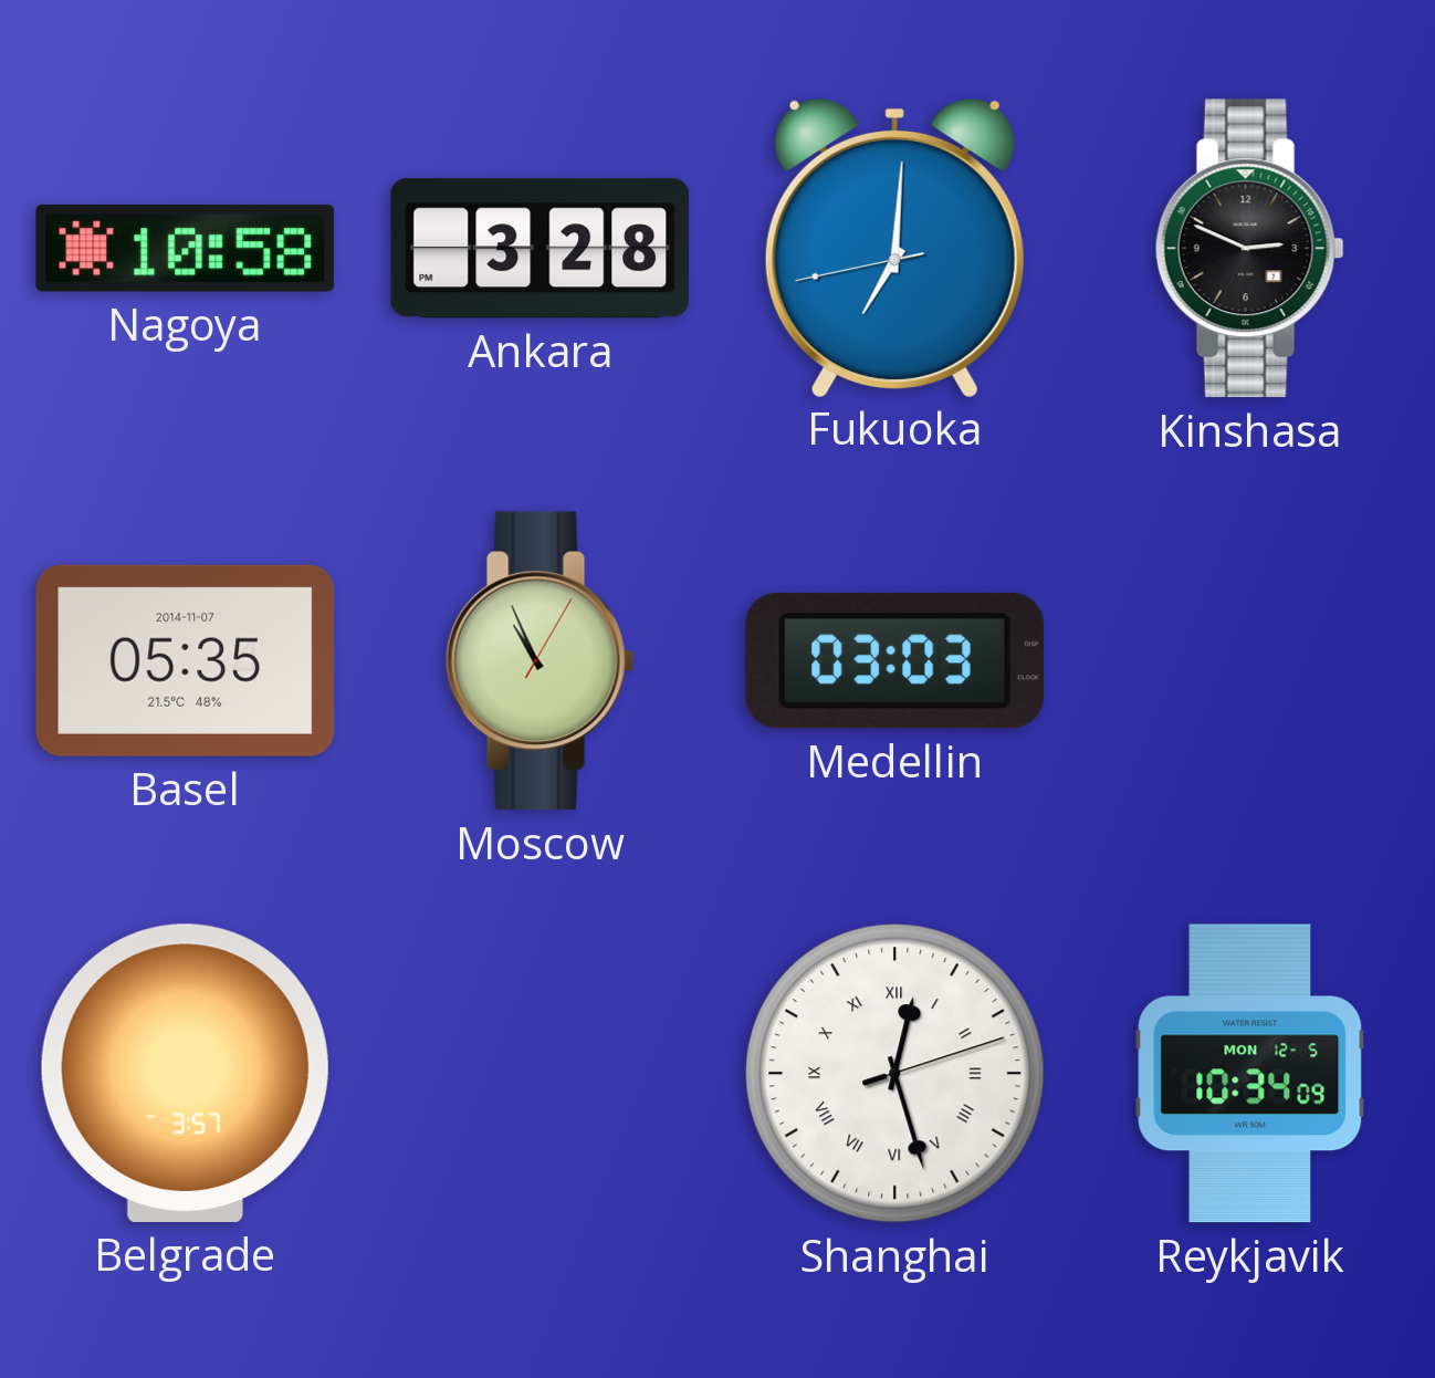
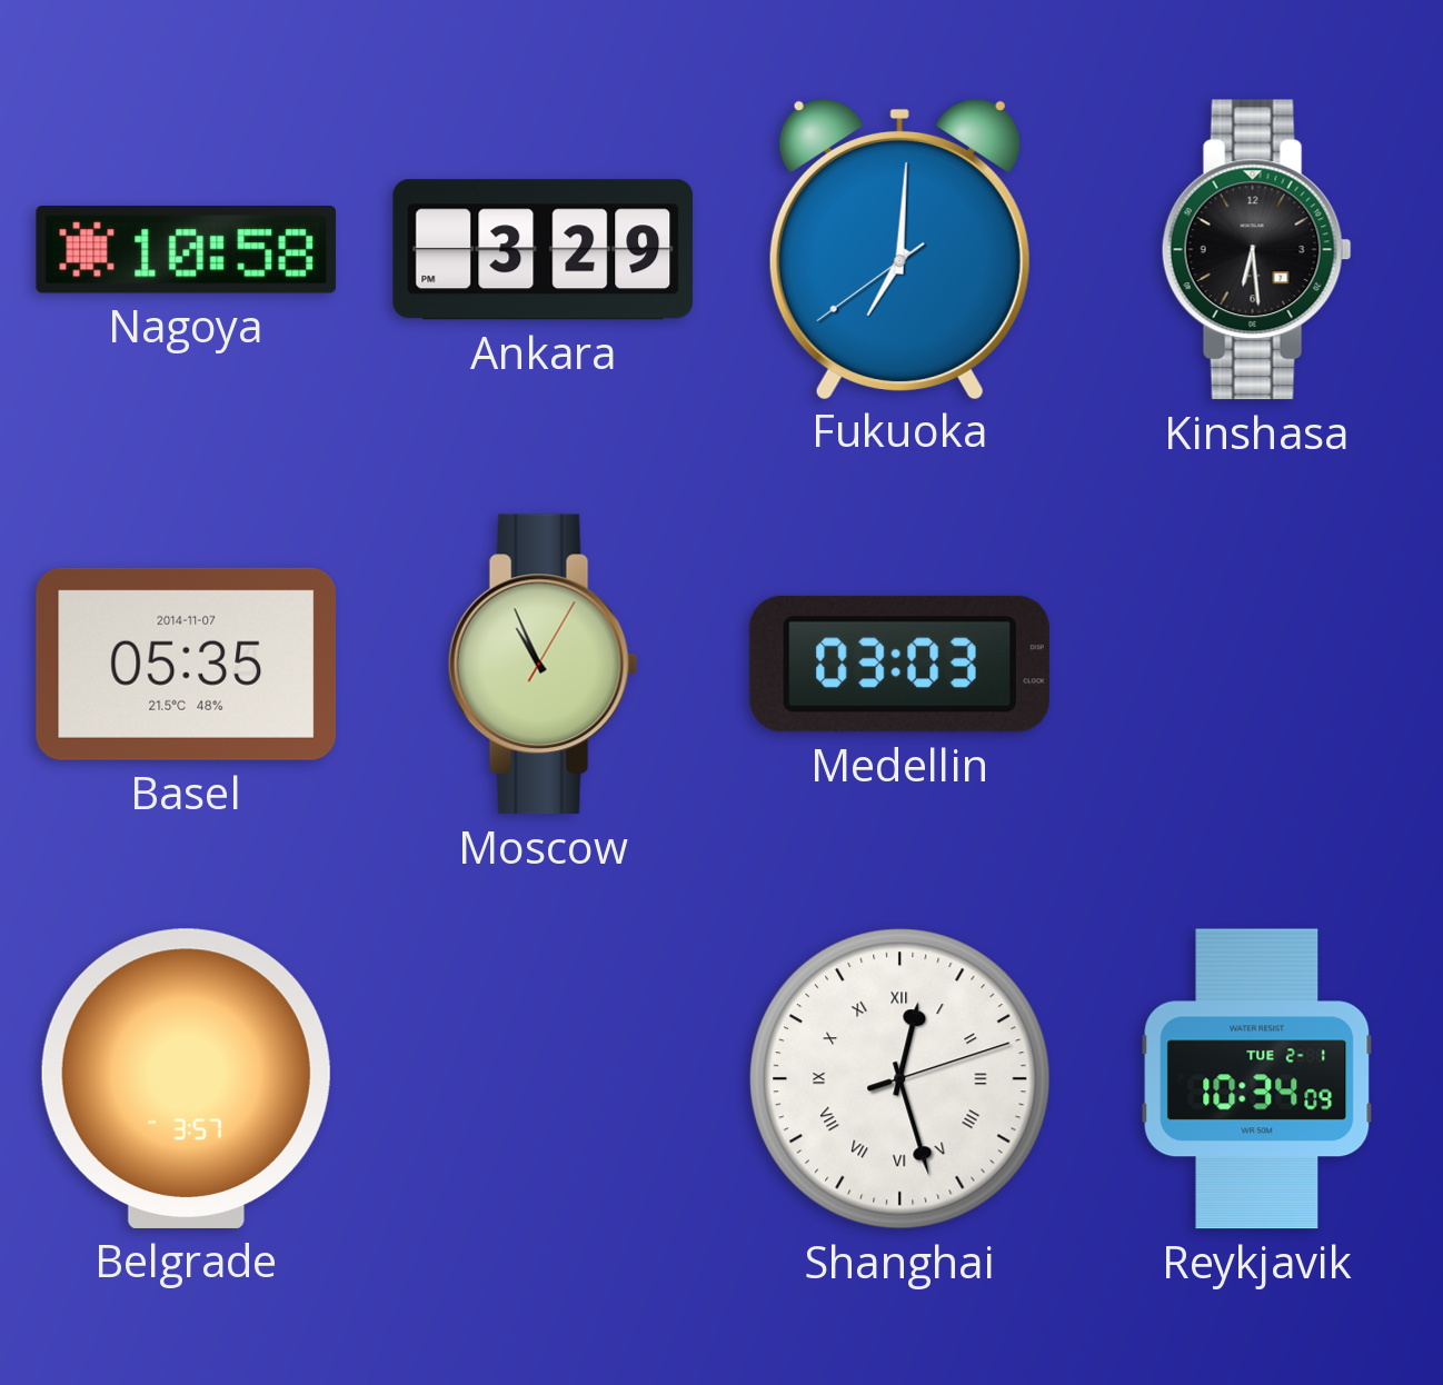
Ankara: 3:28 -> 3:29
Fukuoka: 7:00:43 -> 7:00:39
Kinshasa: 2:49 -> 6:29
Reykjavik date: MON 12-5 -> TUE 2-1
